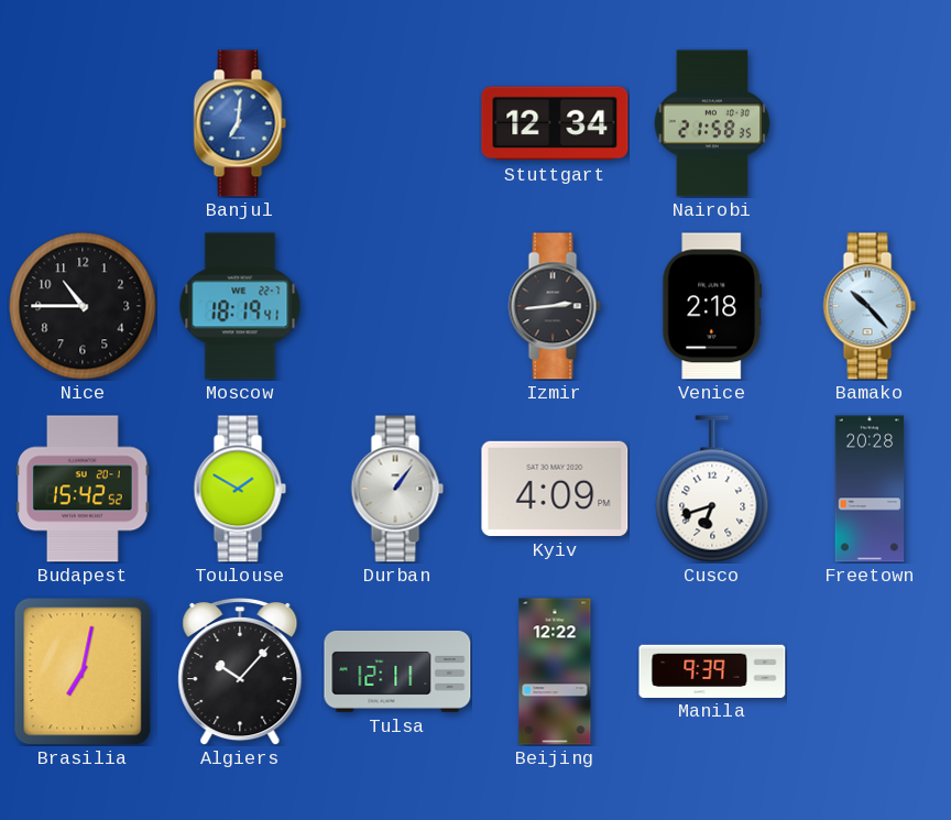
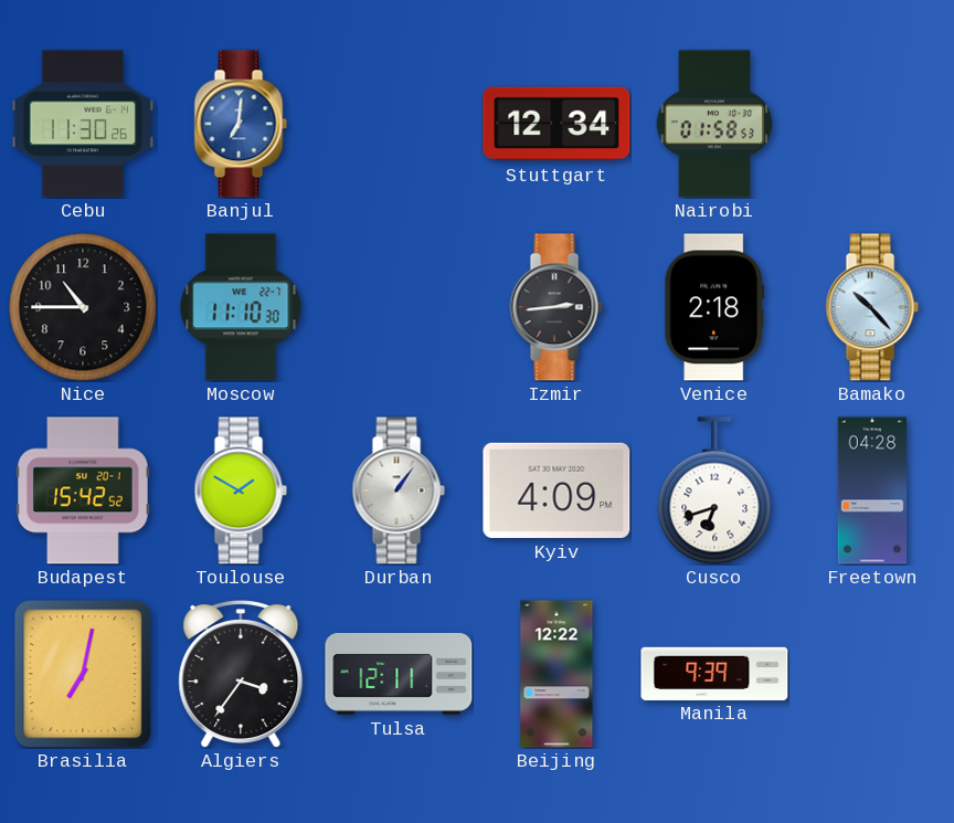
Cebu: none -> 11:30
Nairobi: 21:58 -> 01:58
Moscow: 18:19 -> 11:10
Freetown: 20:28 -> 04:28
Algiers: 10:07 -> 3:36
